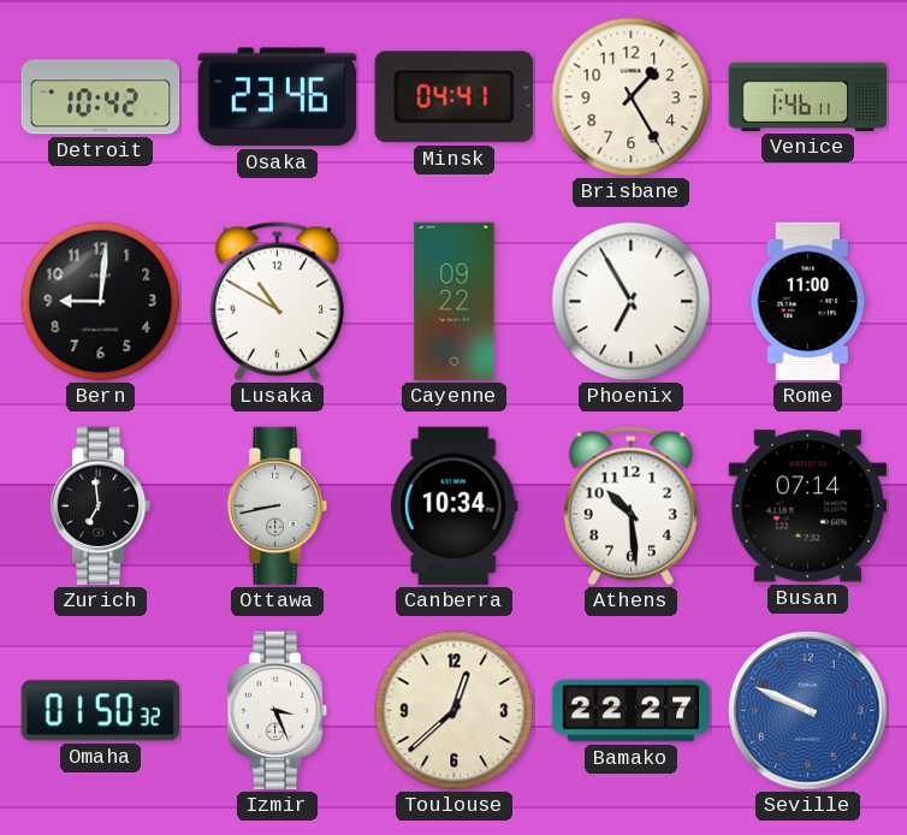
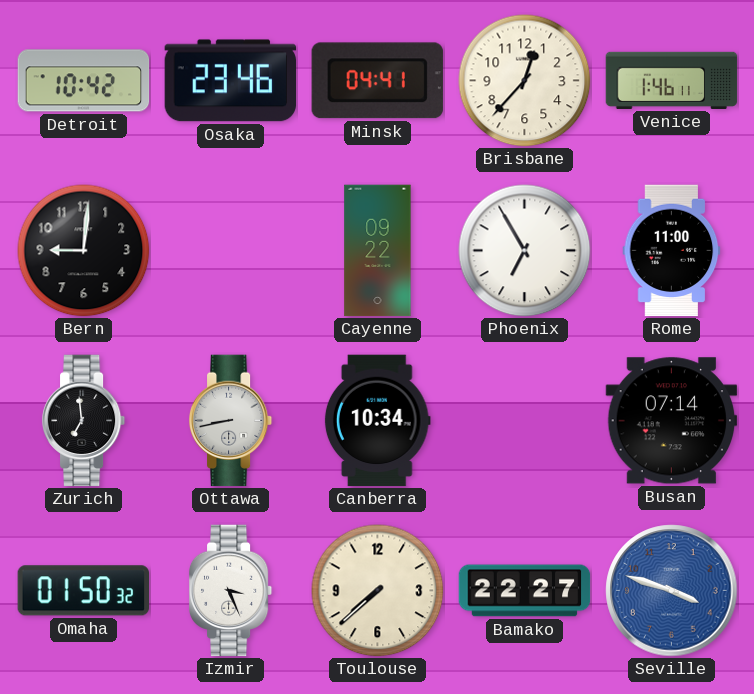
Brisbane: 1:25 -> 12:37
Lusaka: 10:50 -> none
Athens: 10:29 -> none
Toulouse: 12:38 -> 7:38
Seville: 9:49 -> 3:48
